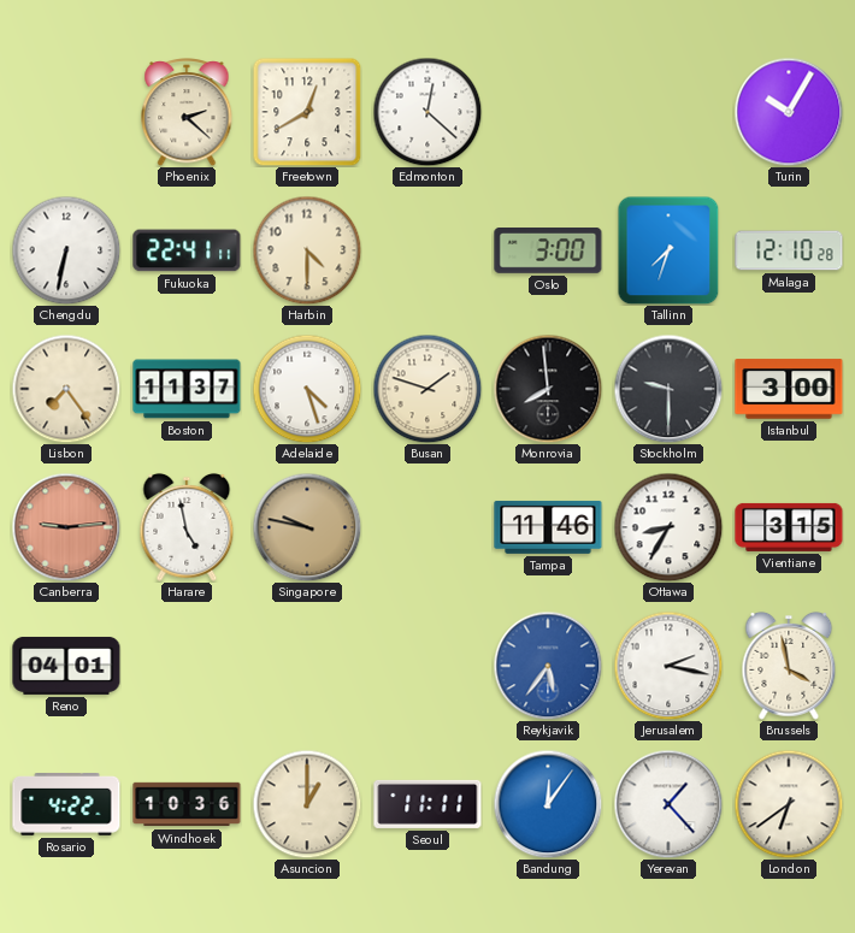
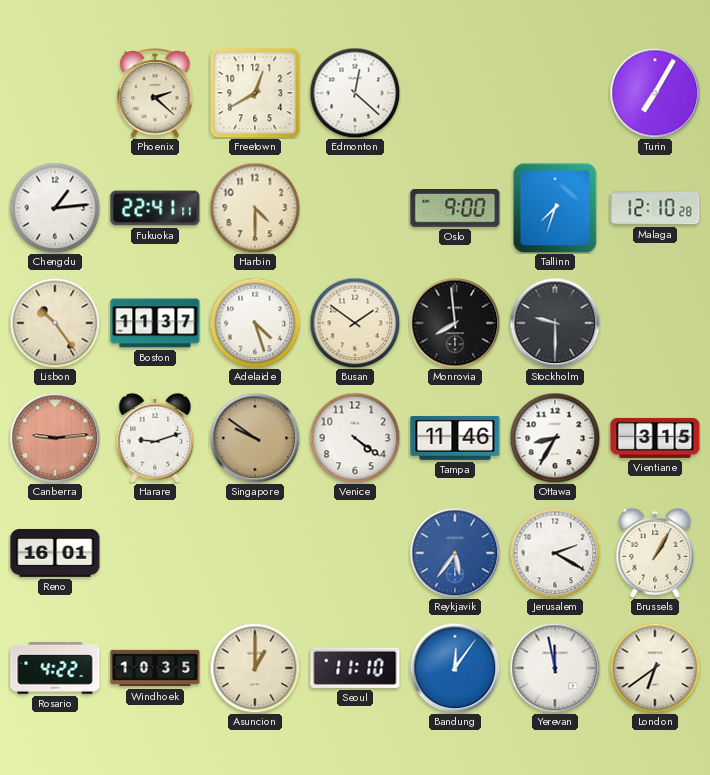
Turin: 10:05 -> 7:05
Chengdu: 6:32 -> 1:14
Oslo: 3:00 -> 9:00
Lisbon: 7:24 -> 10:24
Busan: 1:48 -> 1:51
Istanbul: 3:00 -> none
Harare: 4:58 -> 9:12
Singapore: 9:47 -> 9:51
Venice: none -> 4:21
Reno: 04:01 -> 16:01
Jerusalem: 2:17 -> 2:20
Brussels: 3:58 -> 1:05
Windhoek: 10:36 -> 10:35
Seoul: 11:11 -> 11:10
Yerevan: 1:23 -> 11:58
